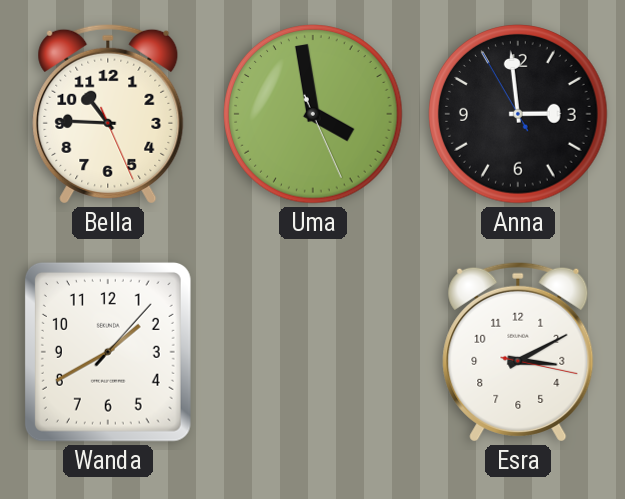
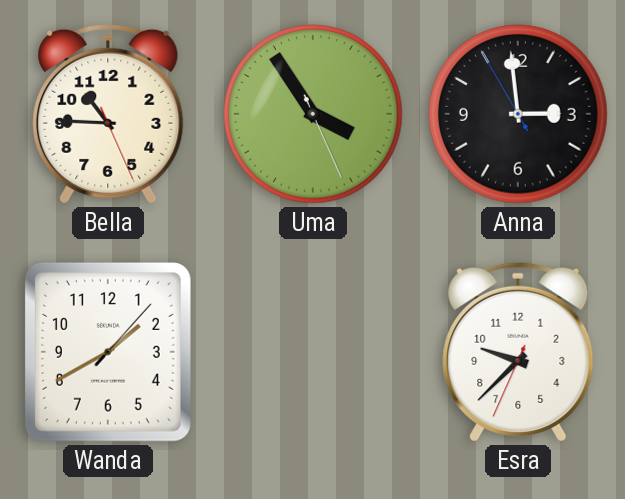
Uma: 3:58 -> 3:54
Esra: 3:10 -> 9:37
